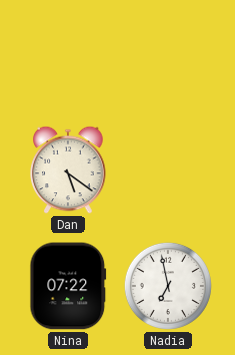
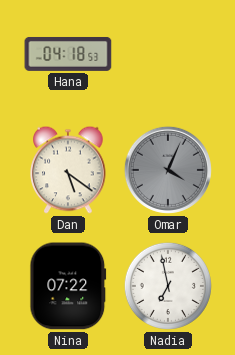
Hana: none -> 04:18
Omar: none -> 4:04
